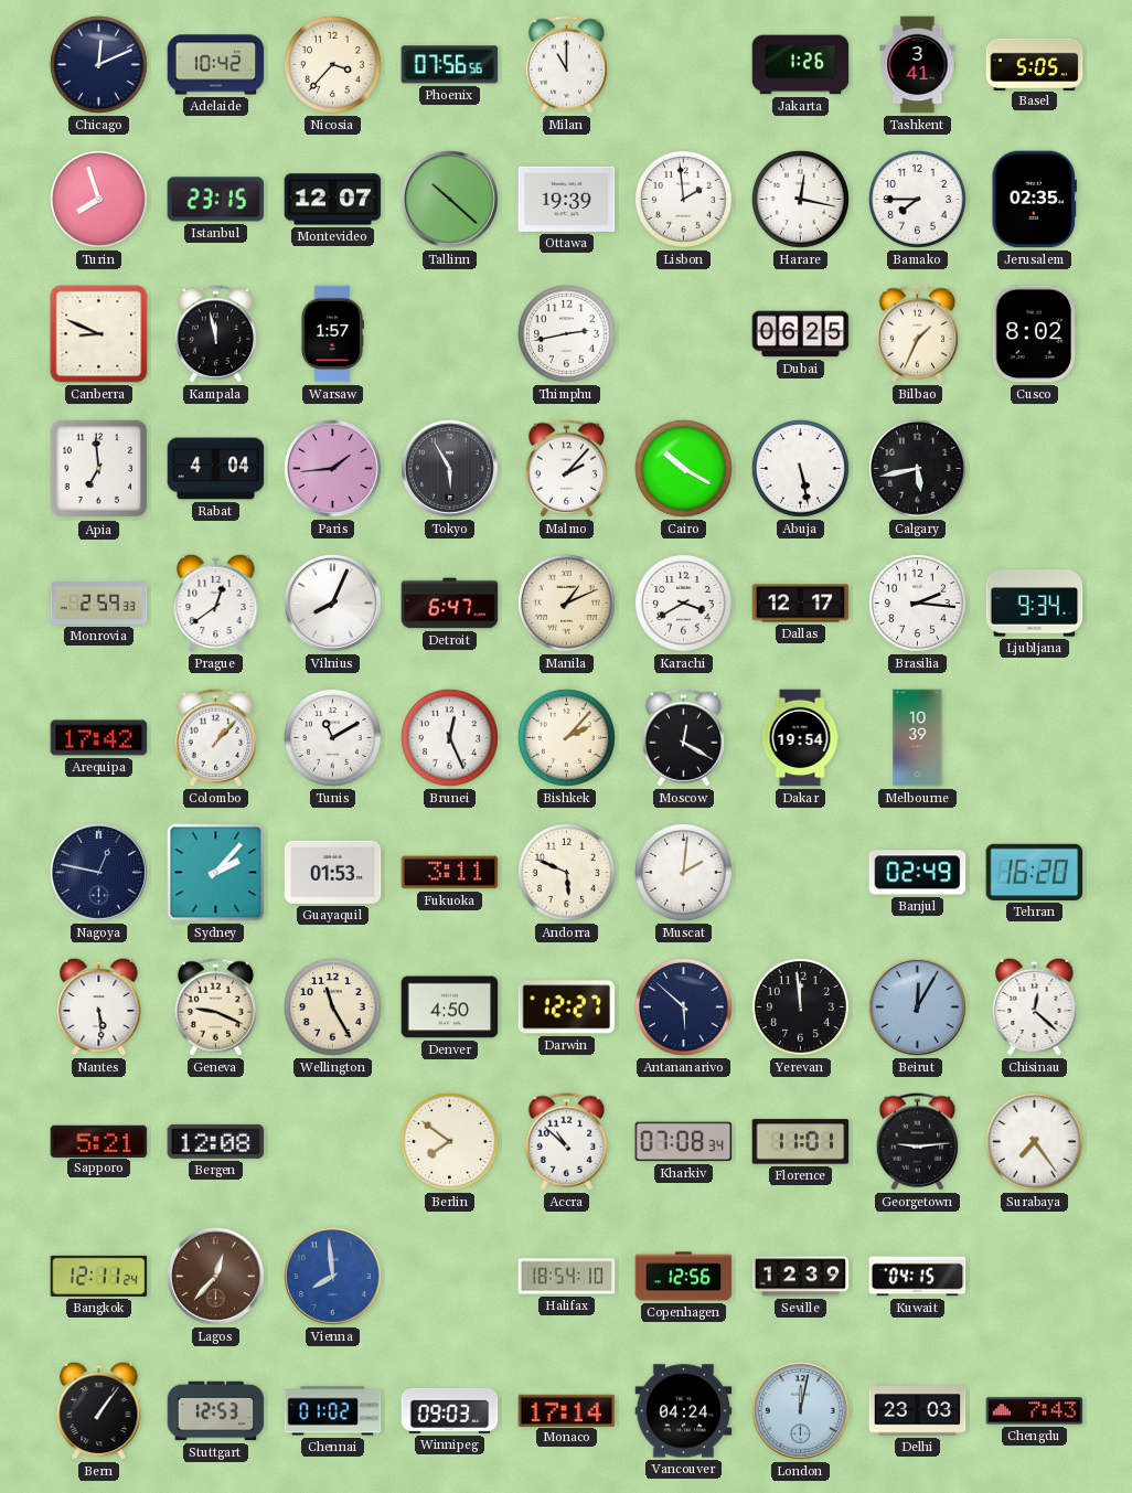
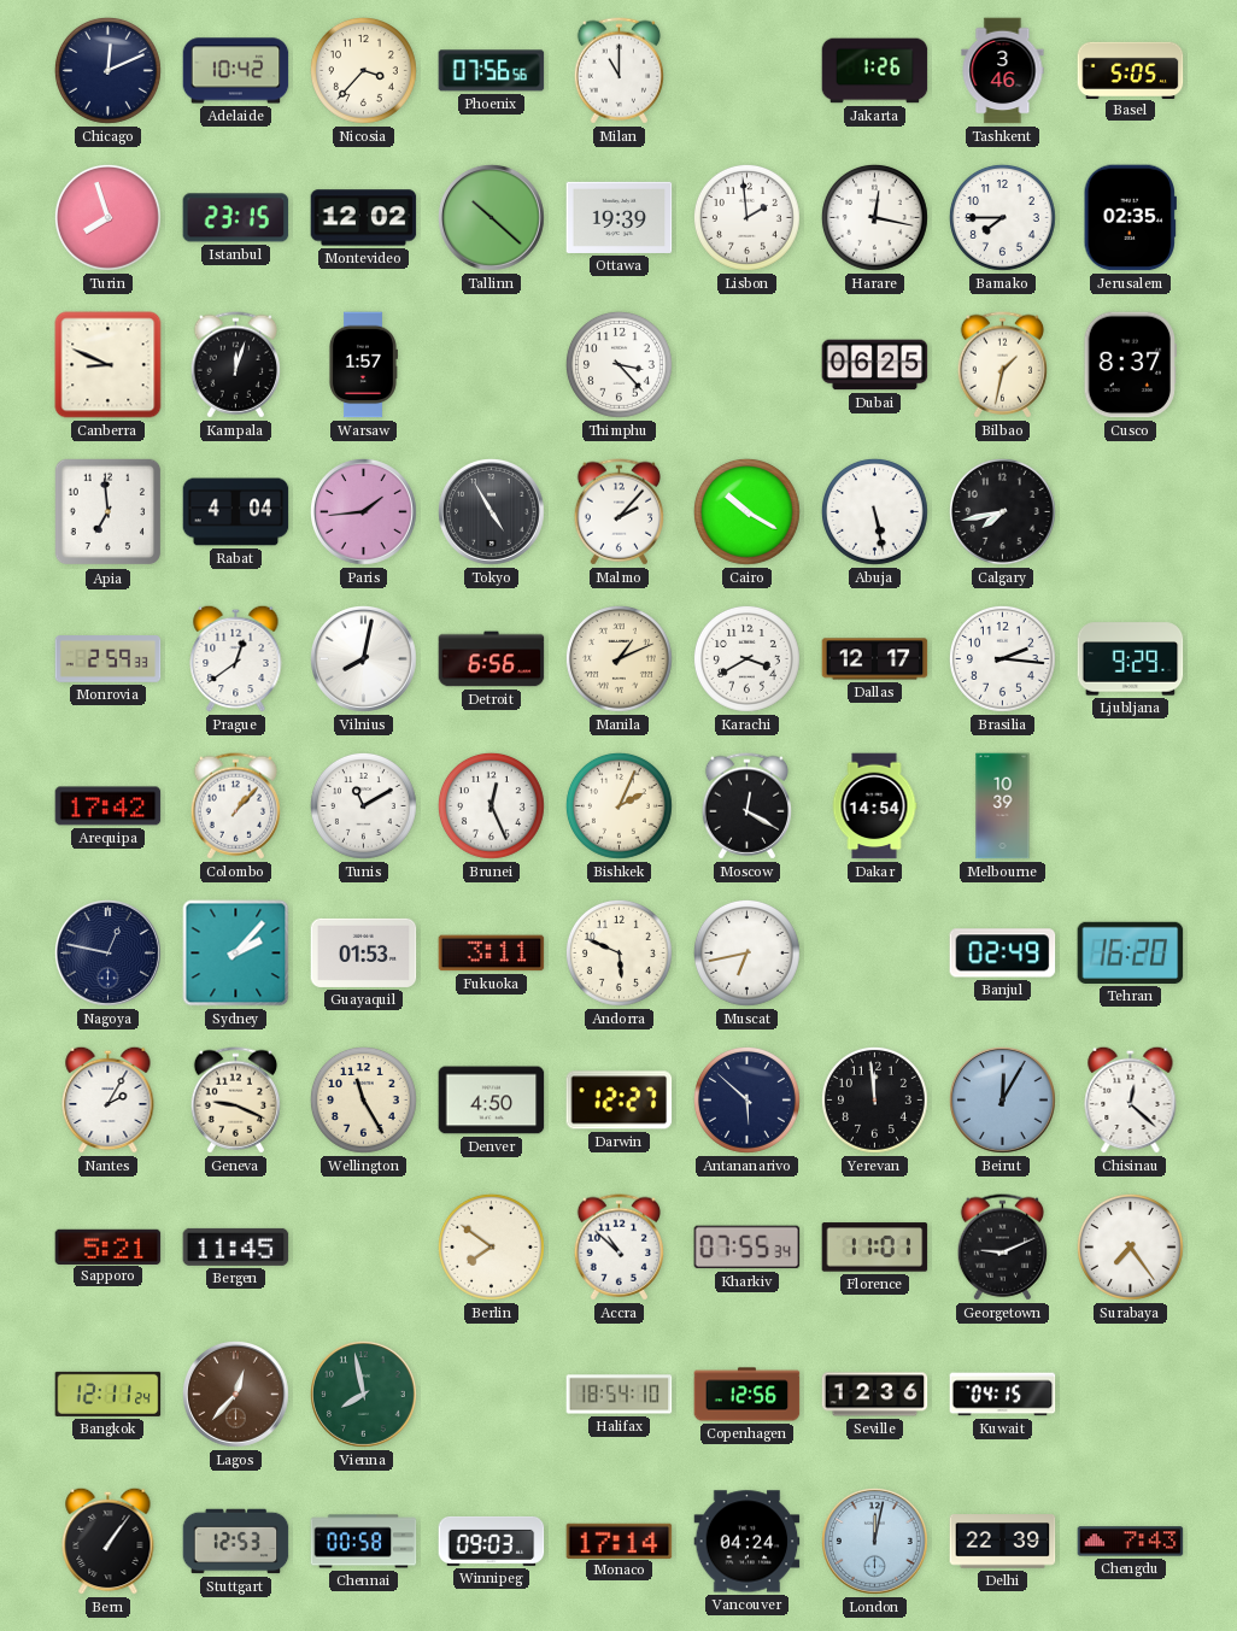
Tashkent: 3:41 -> 3:46
Montevideo: 12:07 -> 12:02
Kampala: 11:58 -> 12:03
Thimphu: 2:43 -> 3:23
Bilbao: 1:34 -> 1:32
Cusco: 8:02 -> 8:37
Tokyo: 5:55 -> 4:55
Calgary: 5:43 -> 7:43
Vilnius: 8:04 -> 8:02
Detroit: 6:47 -> 6:56
Ljubljana: 9:34 -> 9:29
Bishkek: 2:07 -> 2:04
Dakar: 19:54 -> 14:54
Muscat: 2:01 -> 6:43
Nantes: 5:29 -> 2:05
Bergen: 12:08 -> 11:45
Kharkiv: 07:08 -> 07:55
Georgetown: 9:14 -> 9:11
Vienna: 7:59 -> 7:58
Vienna dial: blue -> green
Seville: 12:39 -> 12:36
Chennai: 01:02 -> 00:58
Delhi: 23:03 -> 22:39
